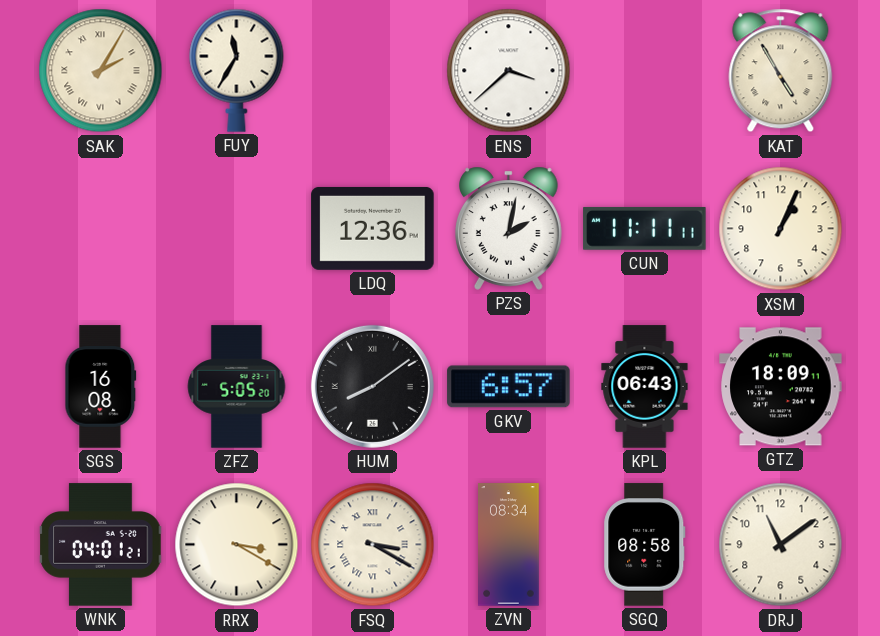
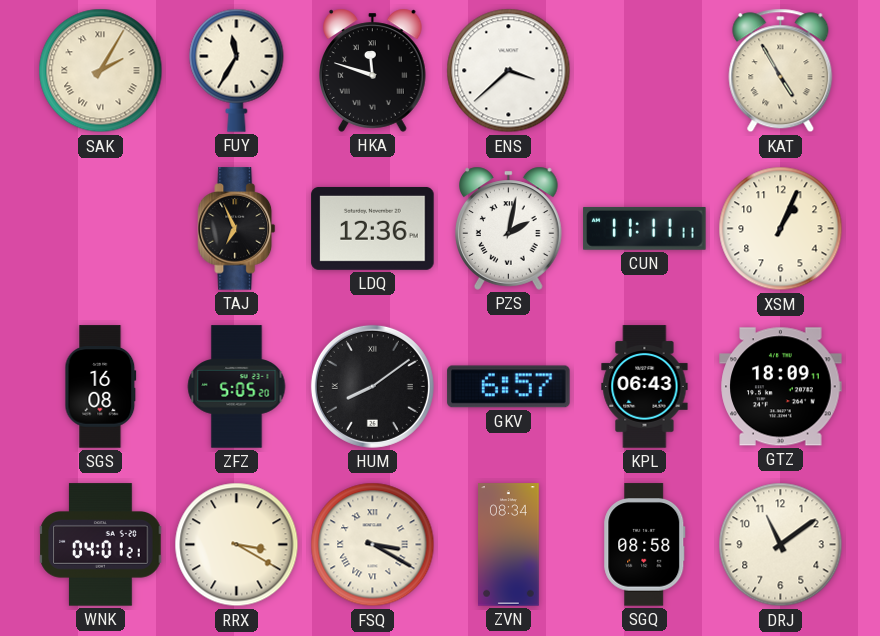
HKA: none -> 11:48
TAJ: none -> 6:56
